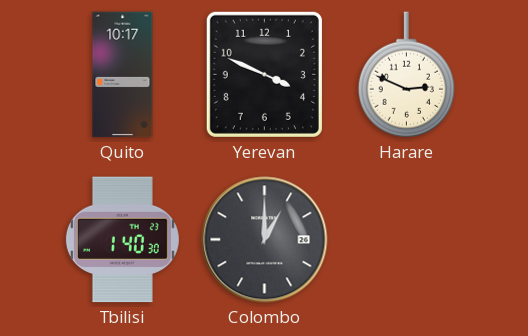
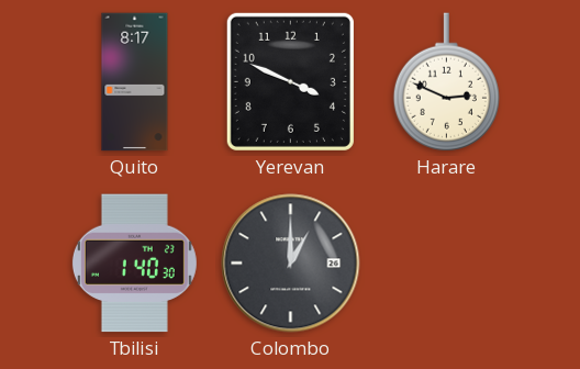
Quito: 10:17 -> 8:17
